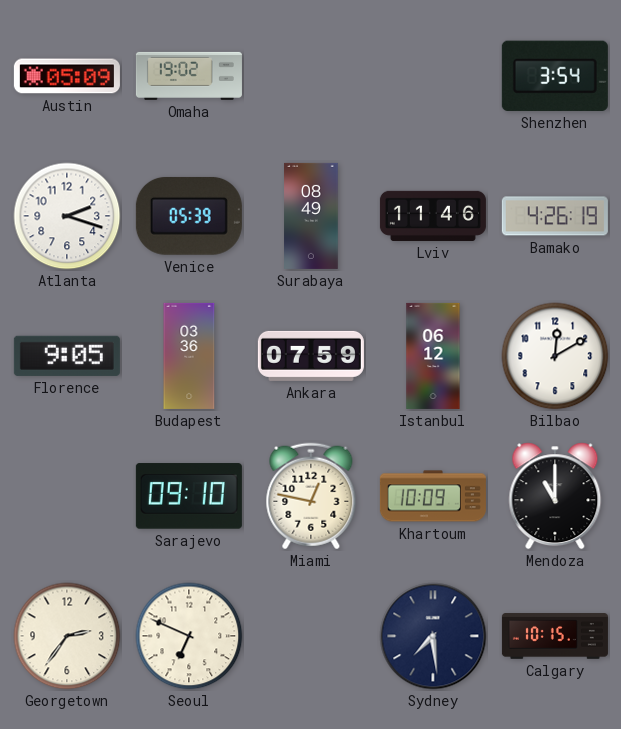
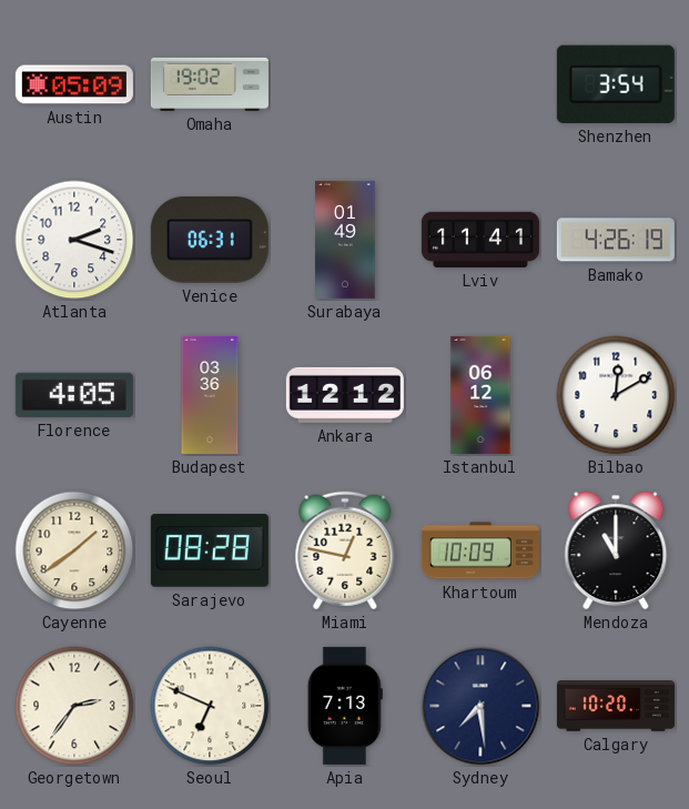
Venice: 05:39 -> 06:31
Surabaya: 08:49 -> 01:49
Lviv: 11:46 -> 11:41
Florence: 9:05 -> 4:05
Ankara: 07:59 -> 12:12
Cayenne: none -> 1:39
Sarajevo: 09:10 -> 08:28
Apia: none -> 7:13
Calgary: 10:15 -> 10:20
